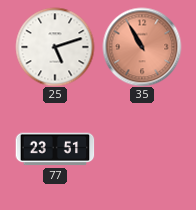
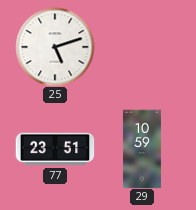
35: 10:55 -> none
29: none -> 10:59
